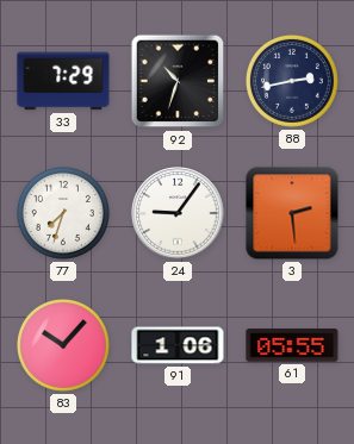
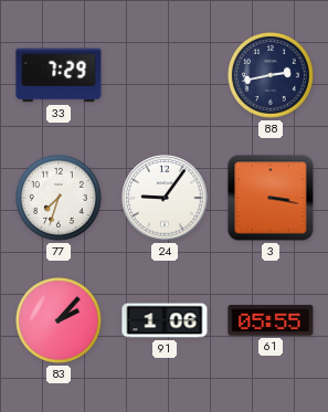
92: 10:33 -> none
3: 2:29 -> 3:17
83: 10:07 -> 2:07
